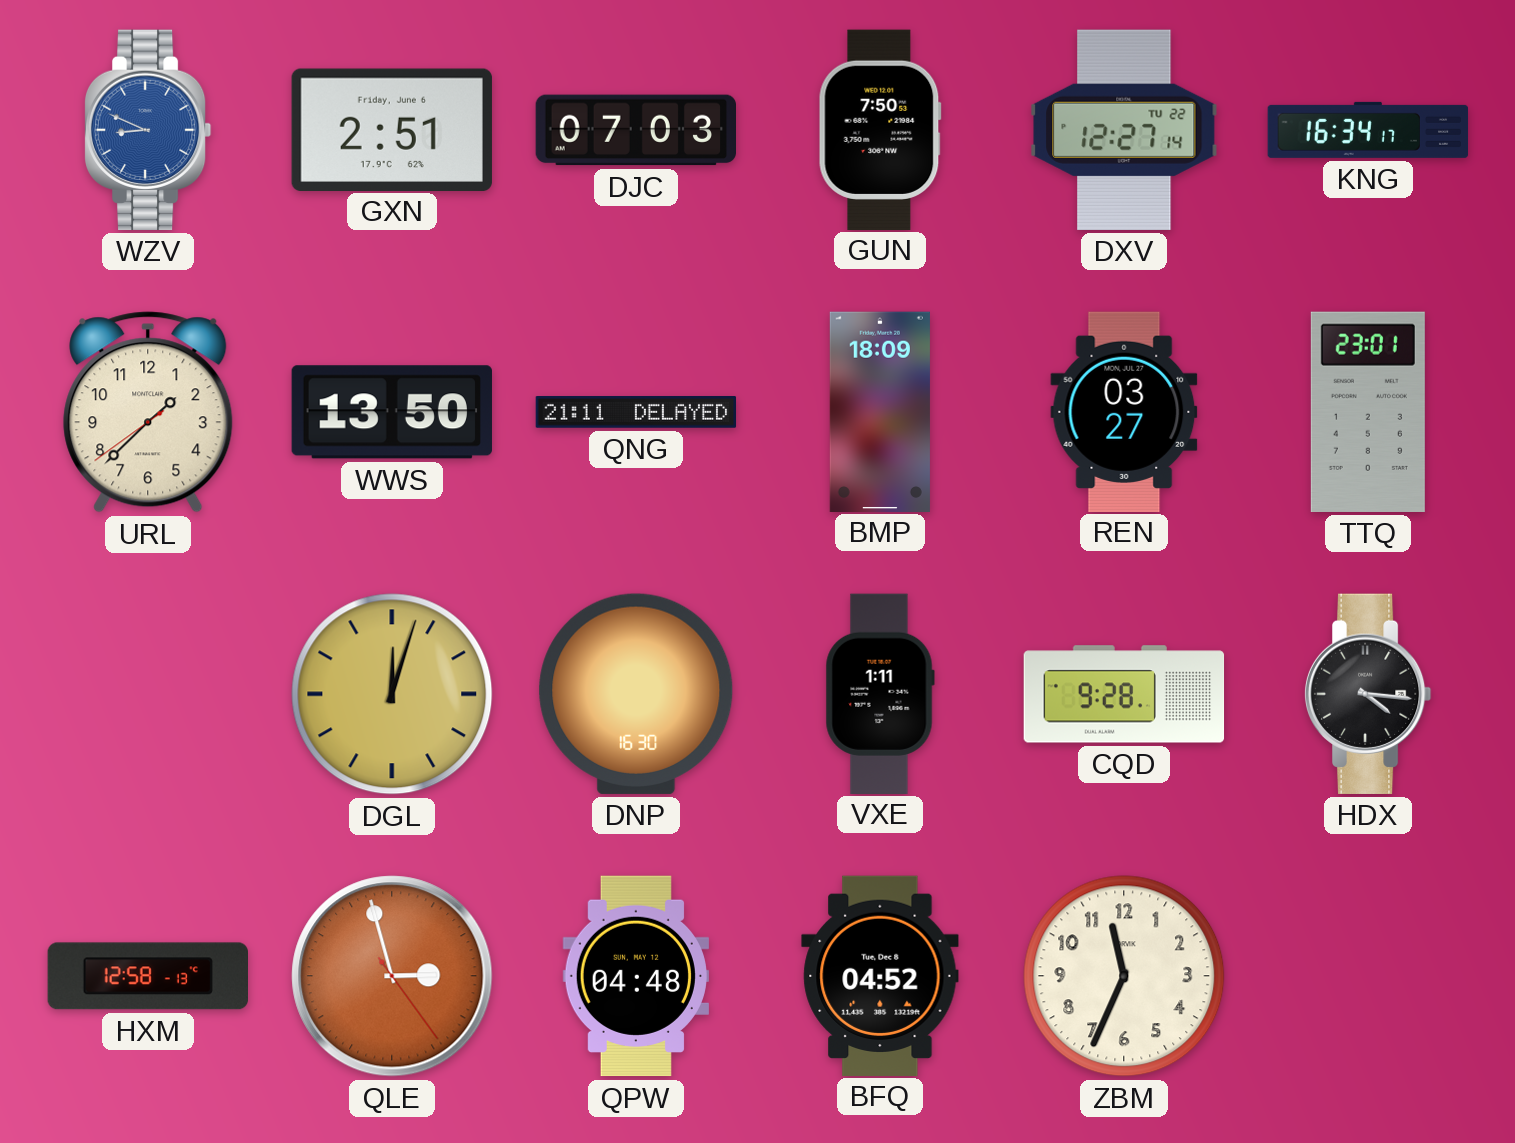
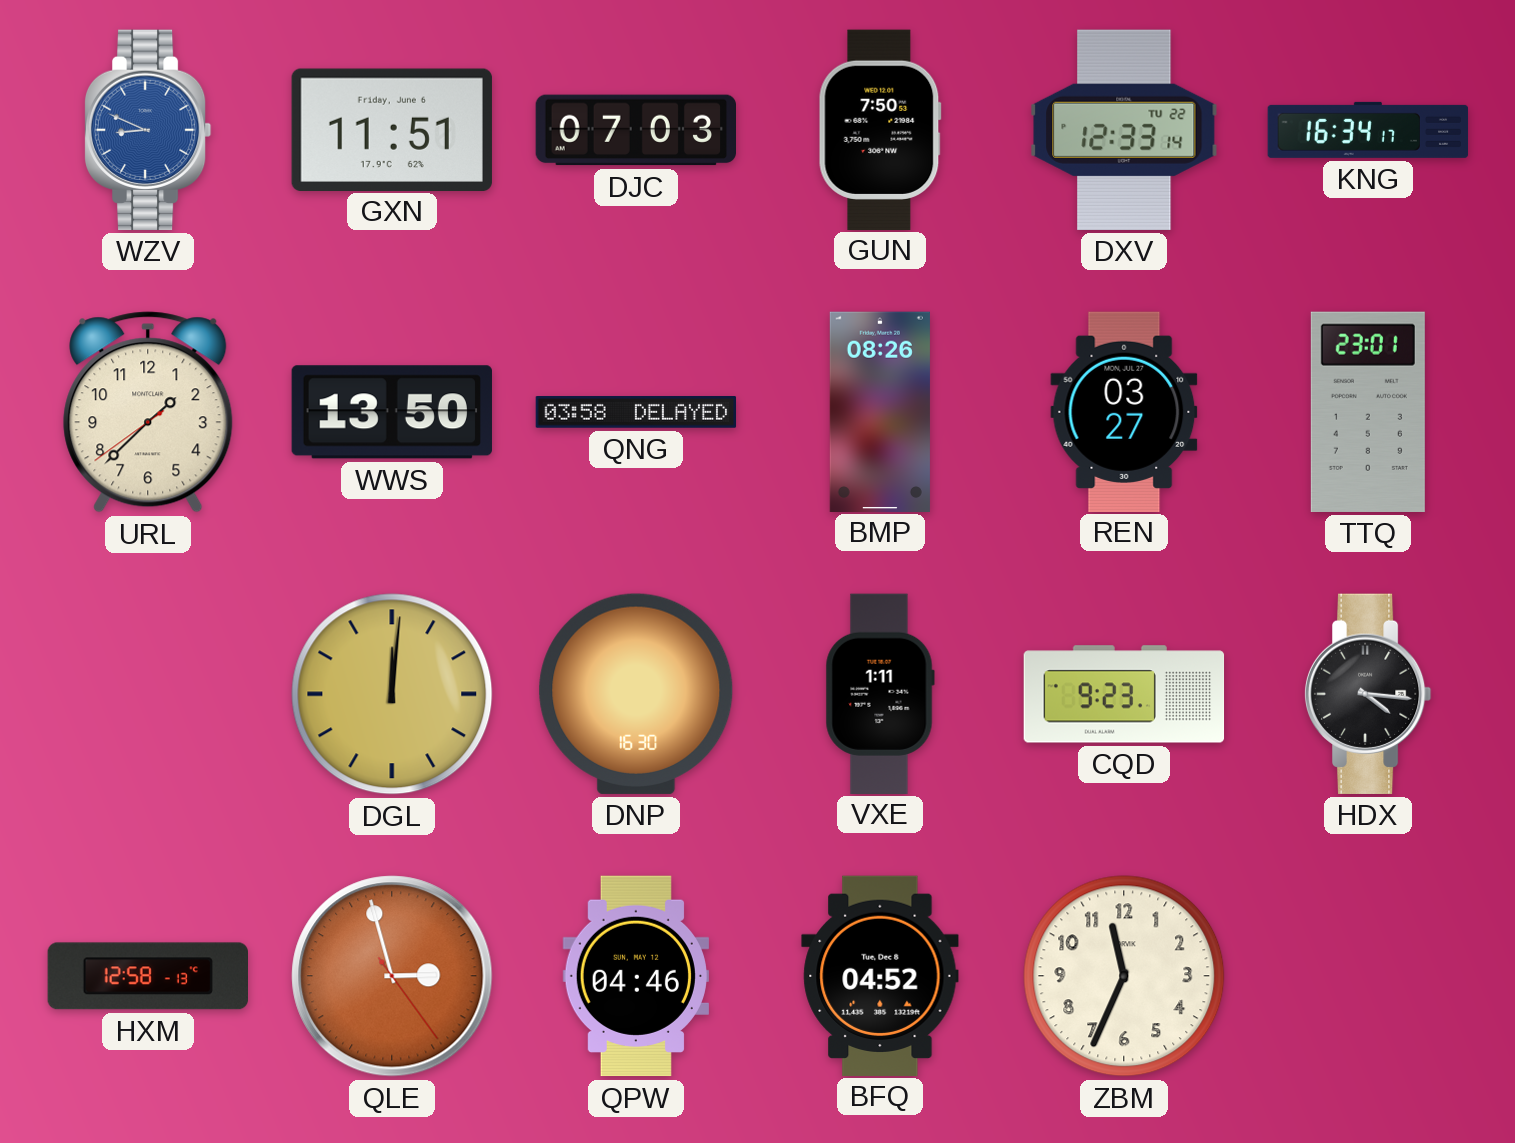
GXN: 2:51 -> 11:51
DXV: 12:27 -> 12:33
QNG: 21:11 -> 03:58
BMP: 18:09 -> 08:26
DGL: 12:03 -> 12:01
CQD: 9:28 -> 9:23
QPW: 04:48 -> 04:46
